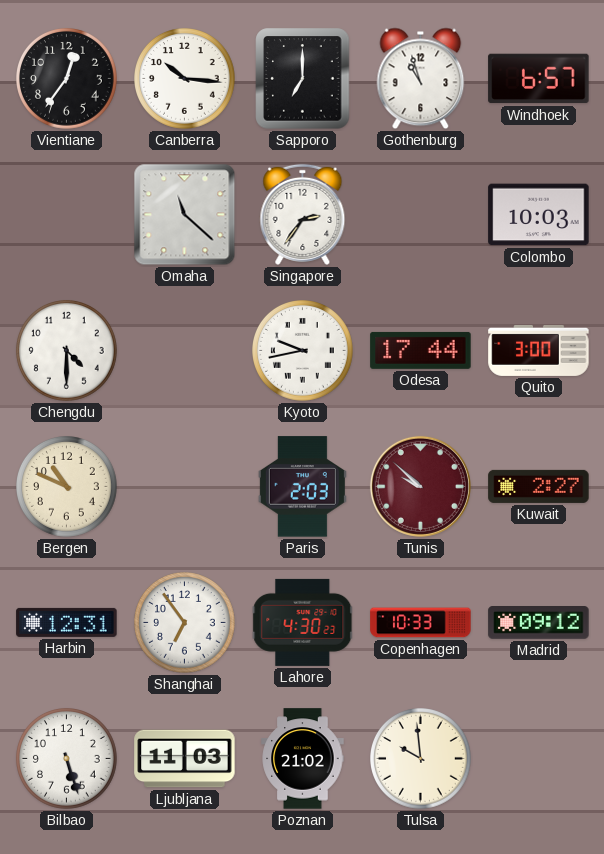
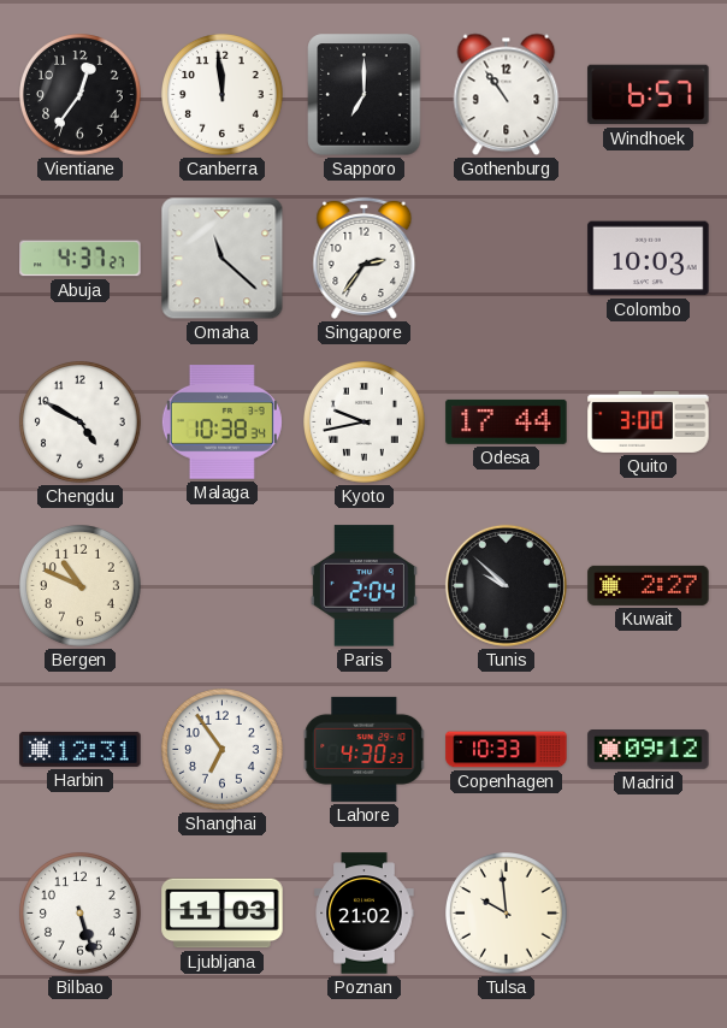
Canberra: 10:16 -> 11:59
Gothenburg: 10:57 -> 10:54
Abuja: none -> 4:37
Chengdu: 4:30 -> 4:50
Malaga: none -> 10:38
Paris: 2:03 -> 2:04
Tunis dial: burgundy -> black
